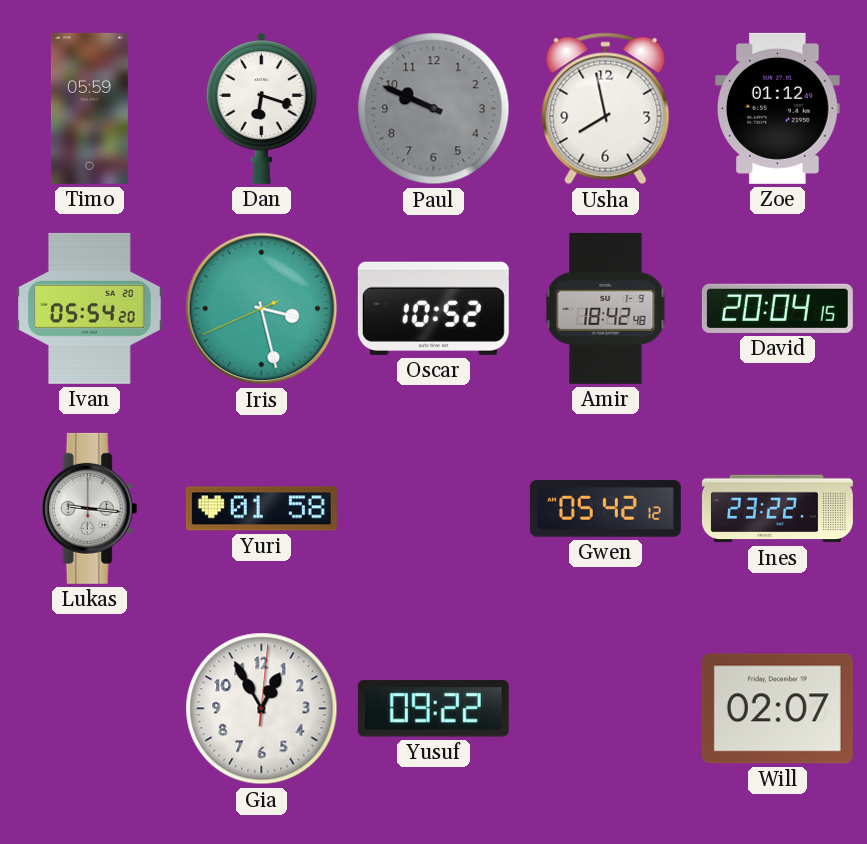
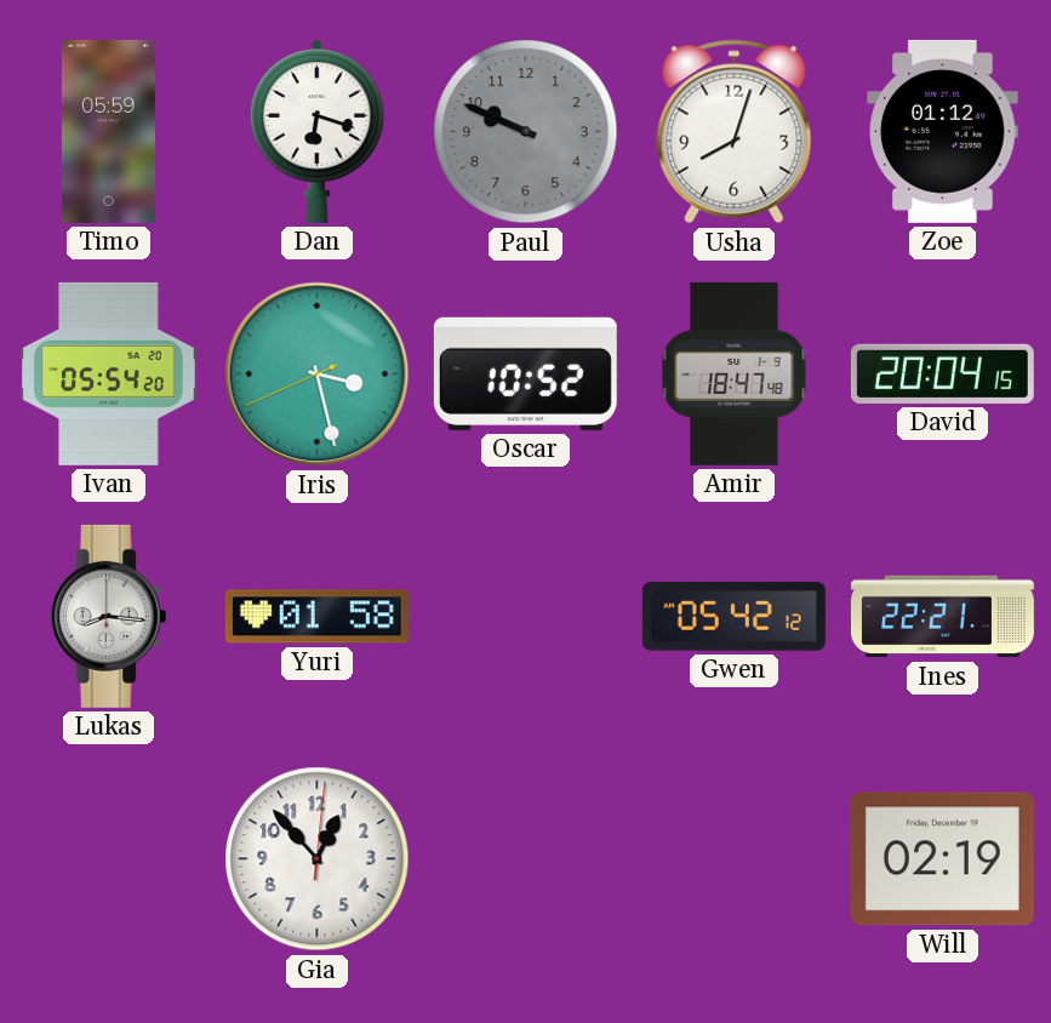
Usha: 7:58 -> 8:03
Amir: 18:42 -> 18:47
Lukas: 9:16 -> 8:16
Ines: 23:22 -> 22:21
Gia: 12:55 -> 12:53
Yusuf: 09:22 -> none
Will: 02:07 -> 02:19
